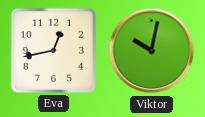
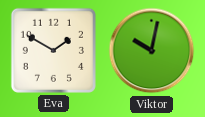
Eva: 12:43 -> 1:50
